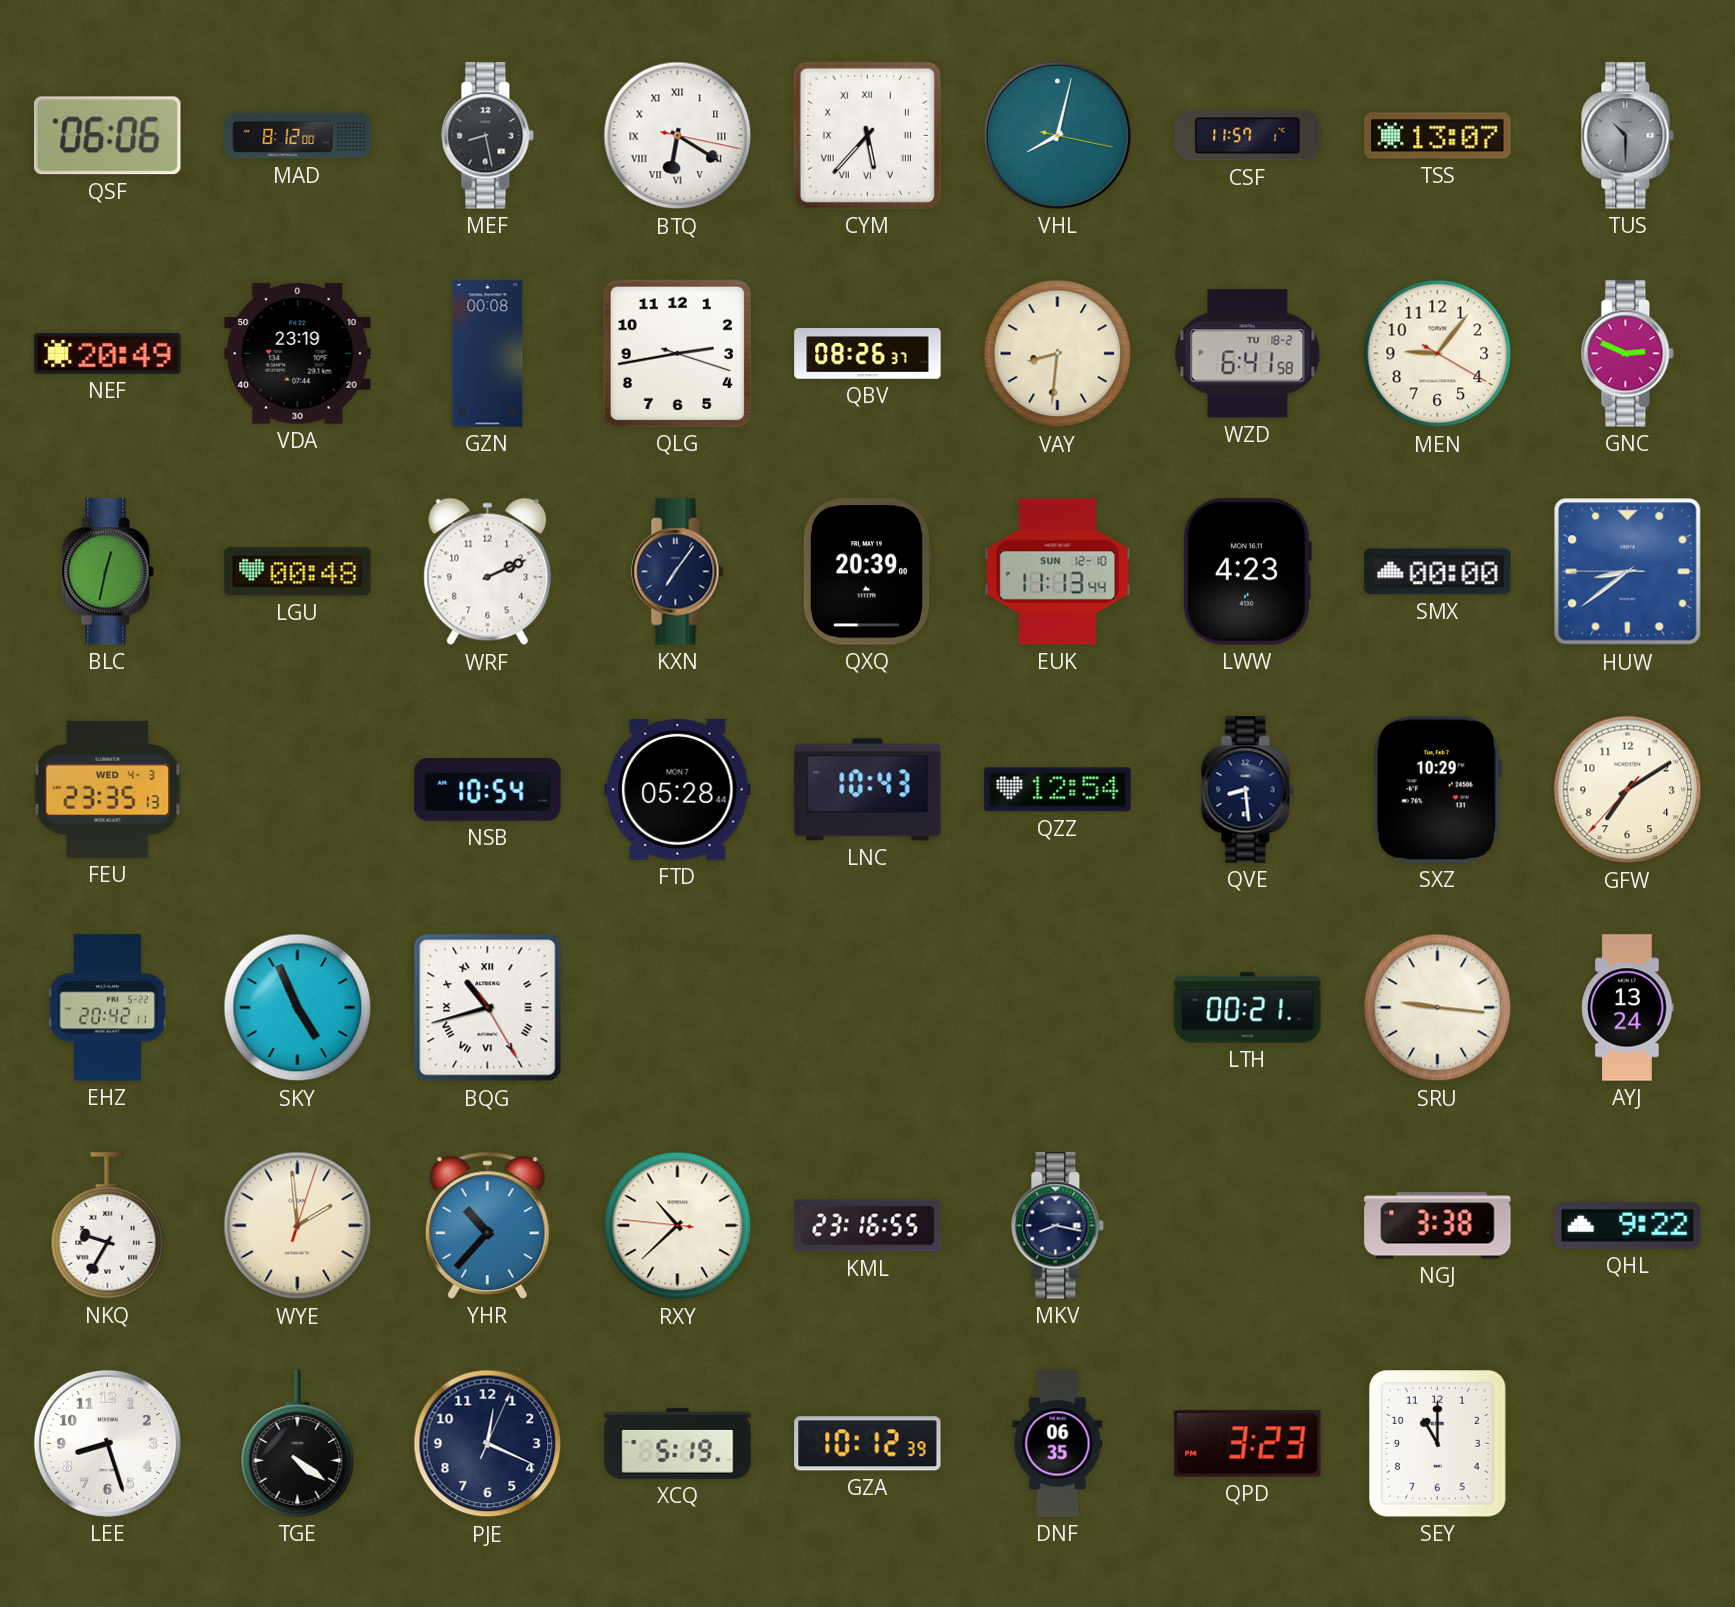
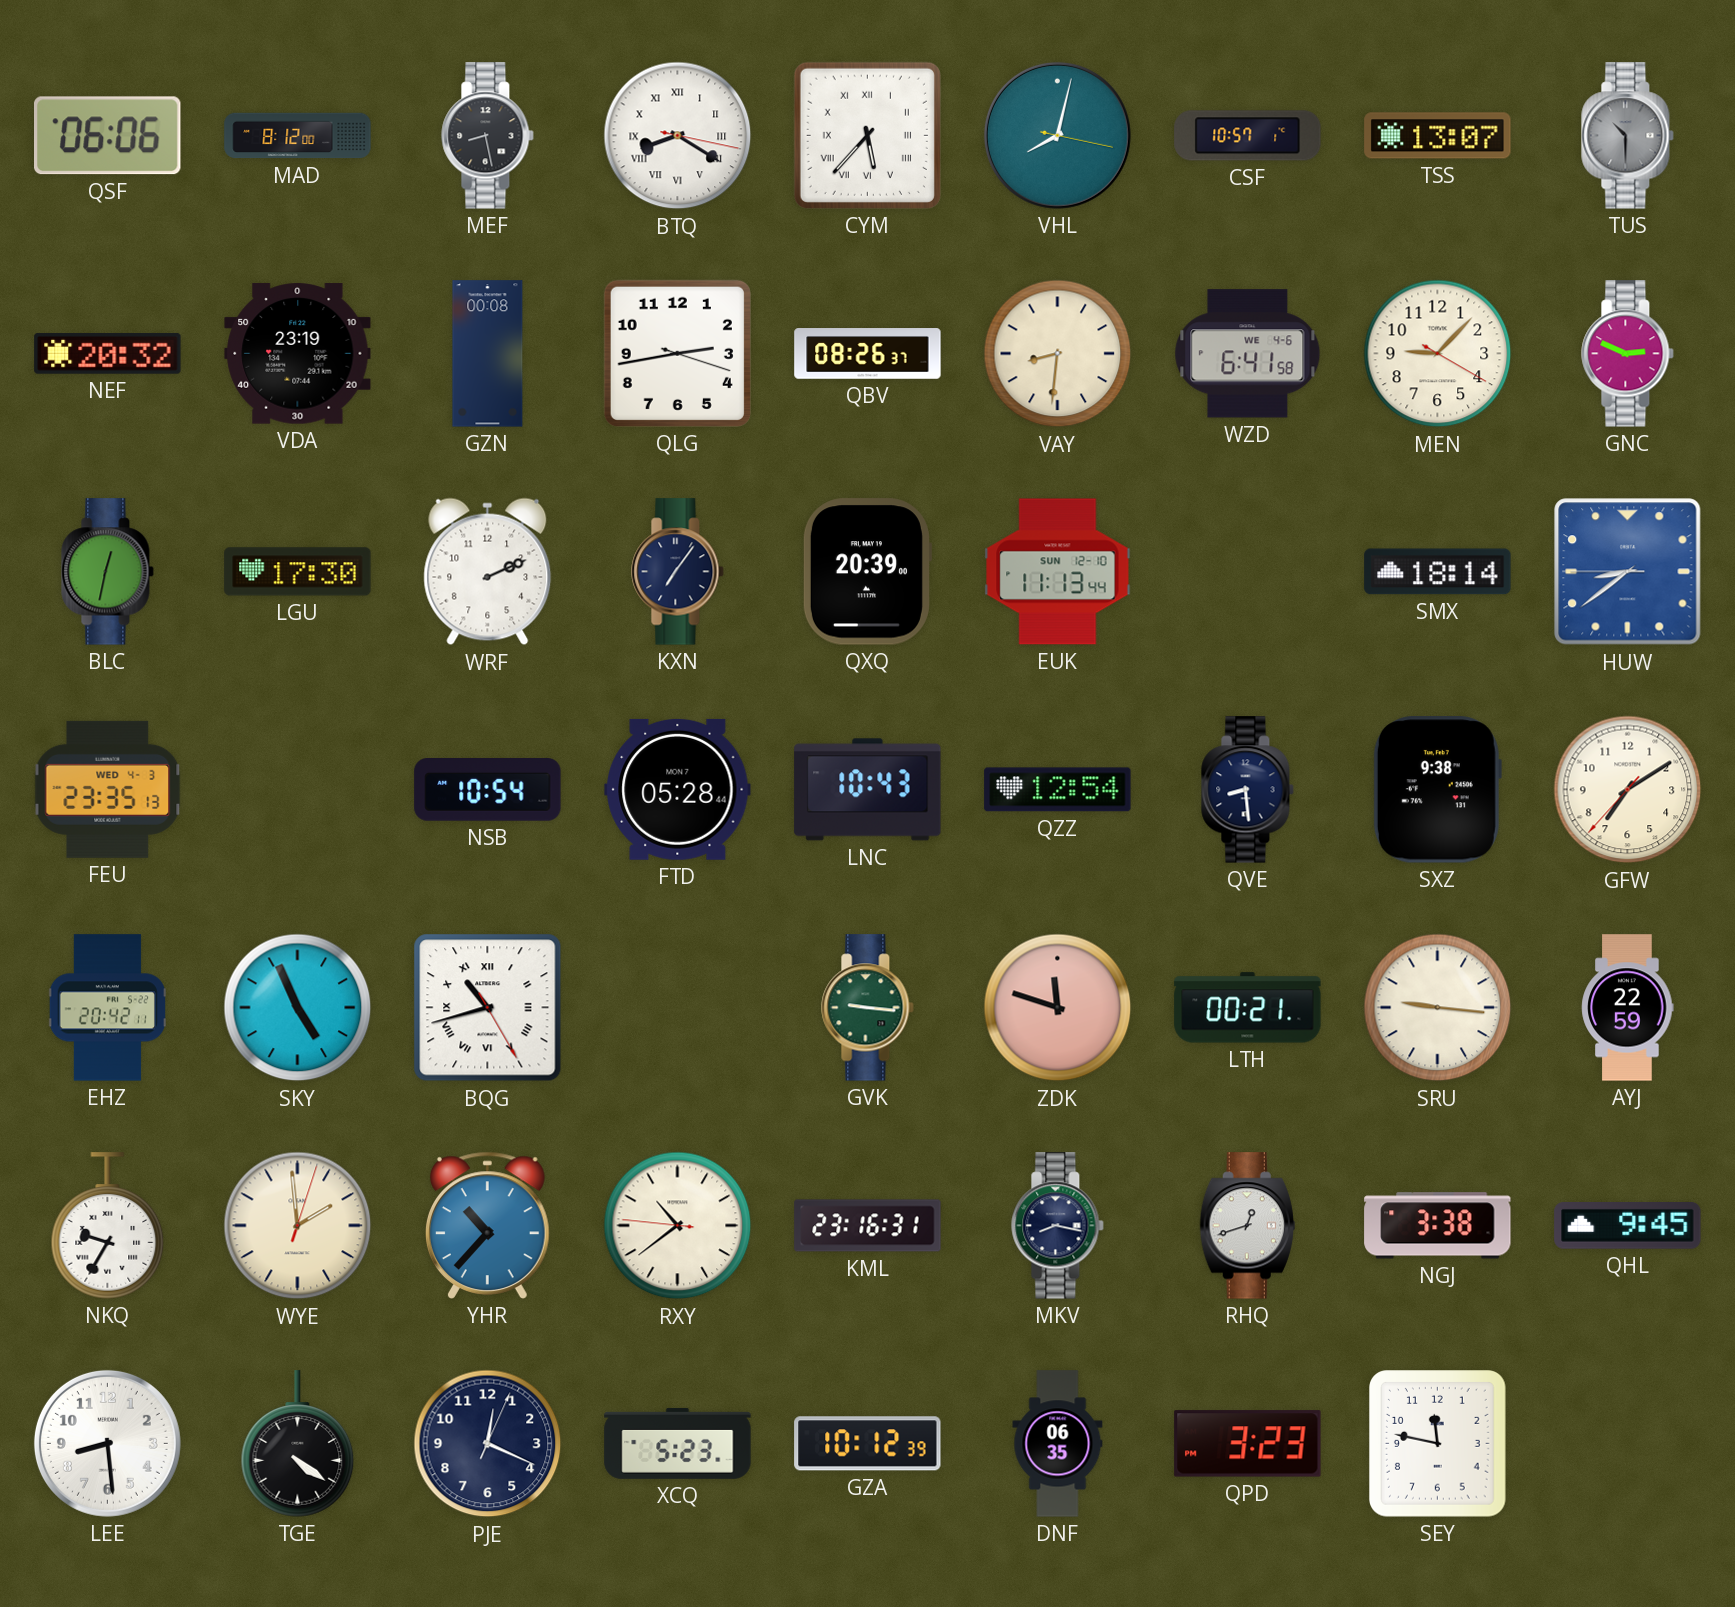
BTQ: 6:20 -> 8:20
CSF: 11:57 -> 10:57
NEF: 20:49 -> 20:32
WZD date: TU 18-2 -> WE 4-6
MEN: 9:06 -> 9:07
LGU: 00:48 -> 17:30
LWW: 4:23 -> none
SMX: 00:00 -> 18:14
SXZ: 10:29 -> 9:38
GVK: none -> 9:16
ZDK: none -> 11:48
AYJ: 13:24 -> 22:59
RXY: 10:37 -> 10:38
KML: 23:16:55 -> 23:16:31
RHQ: none -> 12:42
QHL: 9:22 -> 9:45
LEE: 8:27 -> 8:29
XCQ: 5:19 -> 5:23
SEY: 11:00 -> 11:47
